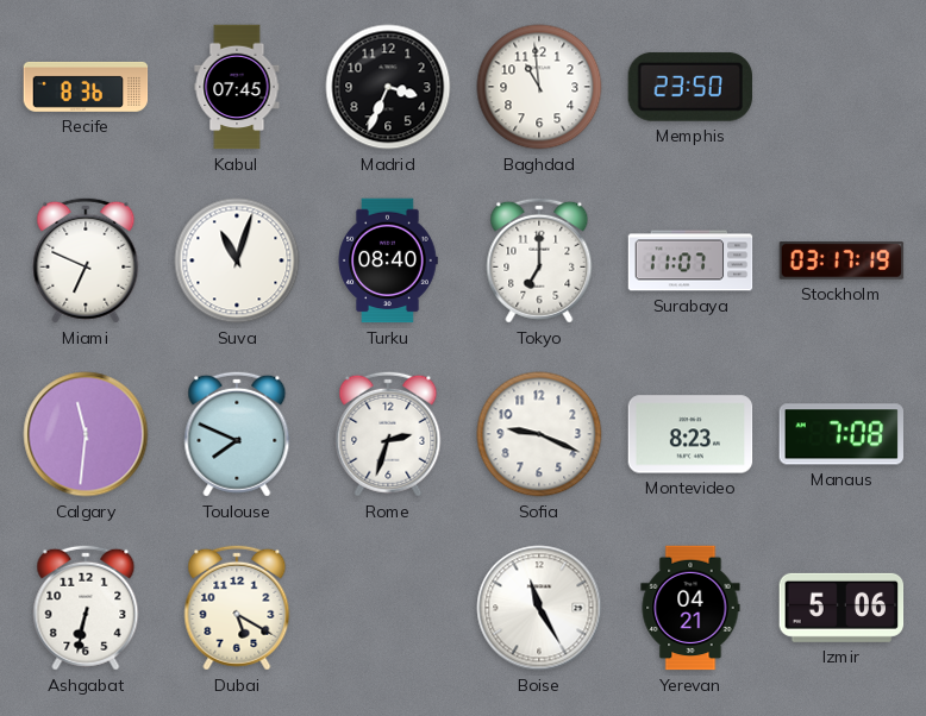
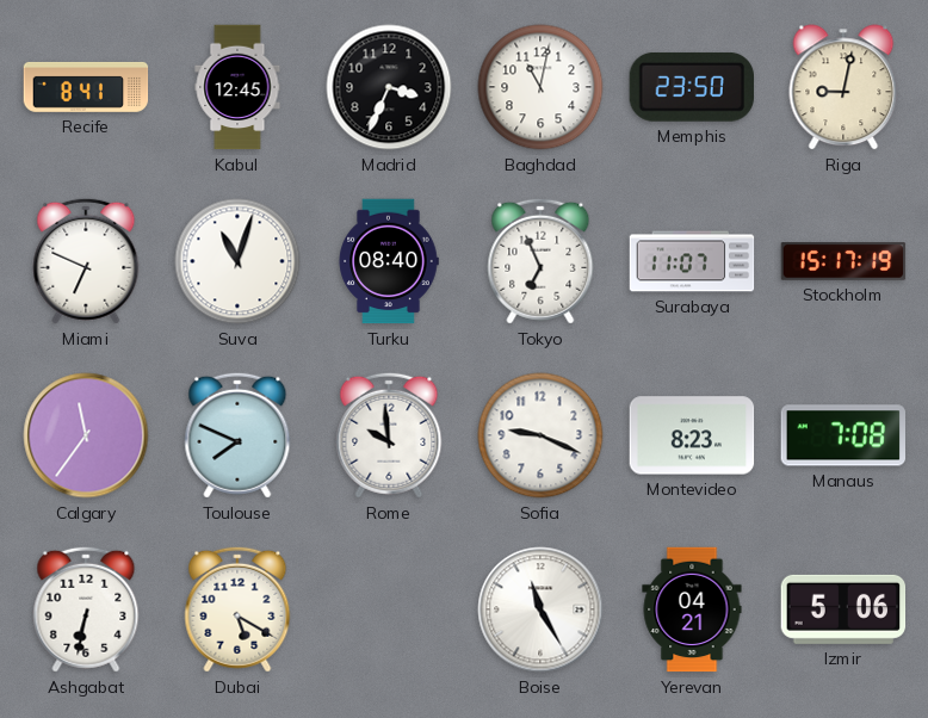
Recife: 8:36 -> 8:41
Kabul: 07:45 -> 12:45
Baghdad: 10:59 -> 11:02
Riga: none -> 9:02
Tokyo: 7:00 -> 6:56
Stockholm: 03:17 -> 15:17
Calgary: 11:31 -> 11:36
Rome: 2:33 -> 9:59
